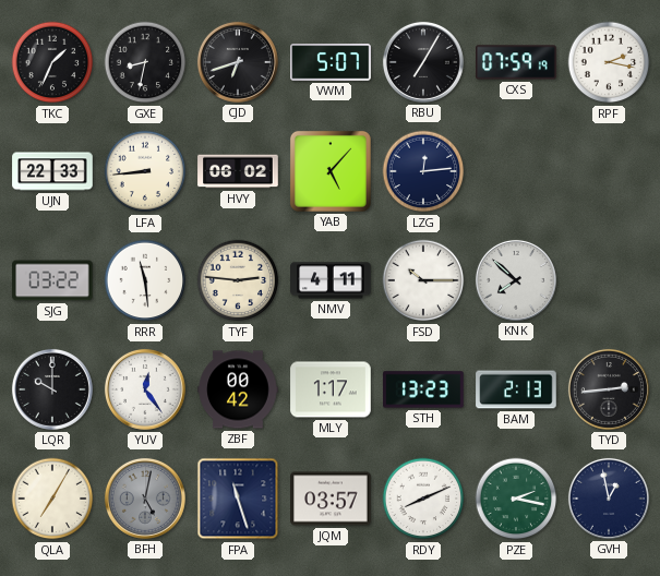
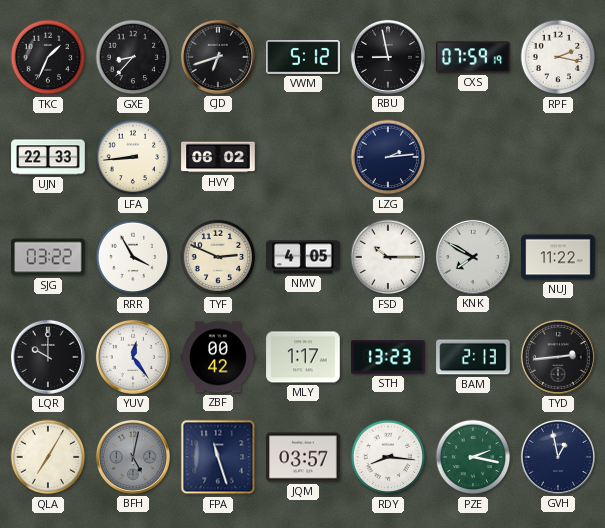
GXE: 8:32 -> 8:37
VWM: 5:07 -> 5:12
RBU: 7:05 -> 8:58
YAB: 5:07 -> none
LZG: 12:14 -> 2:14
RRR: 11:29 -> 3:55
TYF: 2:46 -> 2:49
NMV: 4:11 -> 4:05
KNK: 7:52 -> 7:50
NUJ: none -> 11:22
RDY: 8:11 -> 8:16
